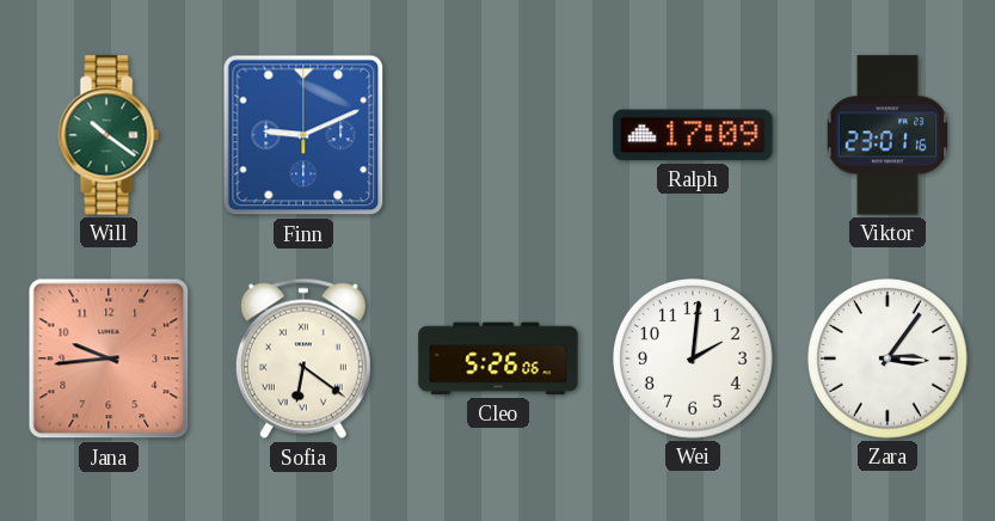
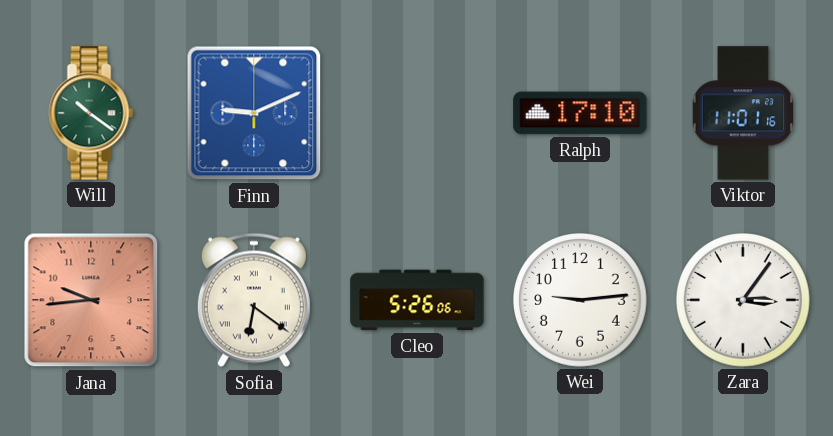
Ralph: 17:09 -> 17:10
Viktor: 23:01 -> 11:01
Wei: 2:01 -> 9:14
